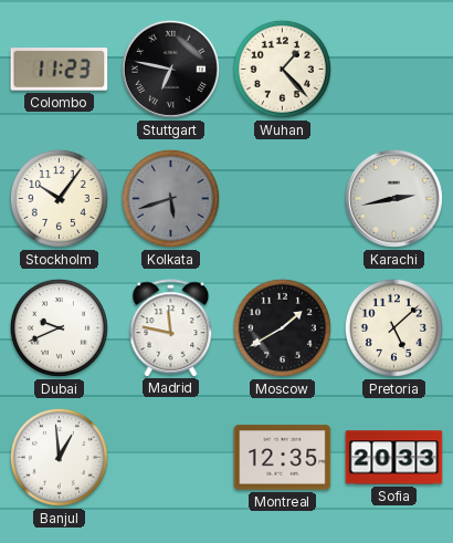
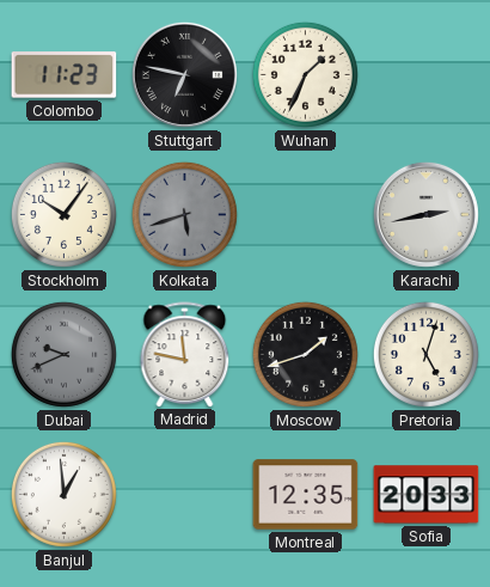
Wuhan: 1:23 -> 1:34
Dubai dial: white -> grey
Moscow: 1:40 -> 1:42
Pretoria: 5:08 -> 5:03
